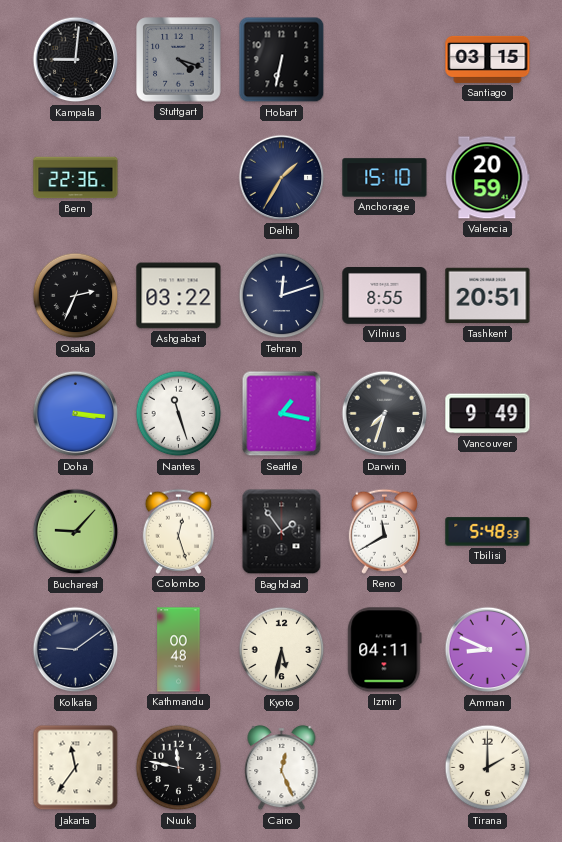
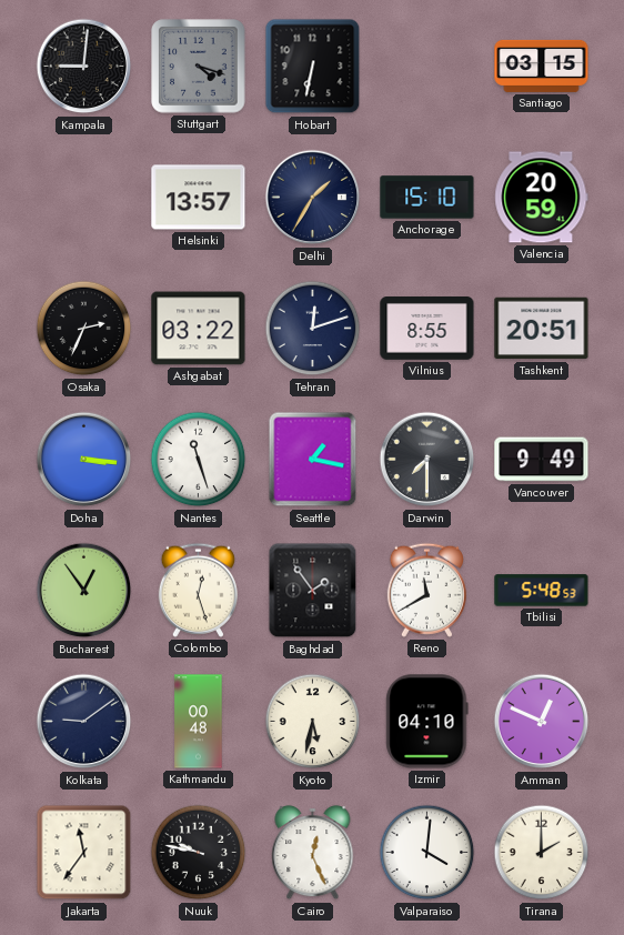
Bern: 22:36 -> none
Helsinki: none -> 13:57
Darwin: 7:33 -> 7:30
Bucharest: 9:07 -> 12:54
Izmir: 04:11 -> 04:10
Amman: 8:49 -> 12:49
Nuuk: 11:47 -> 9:47
Valparaiso: none -> 4:01
